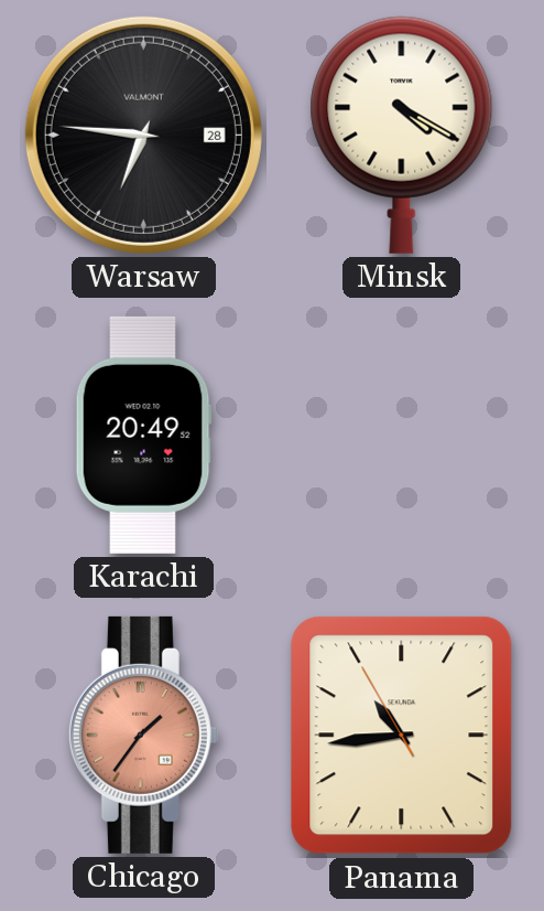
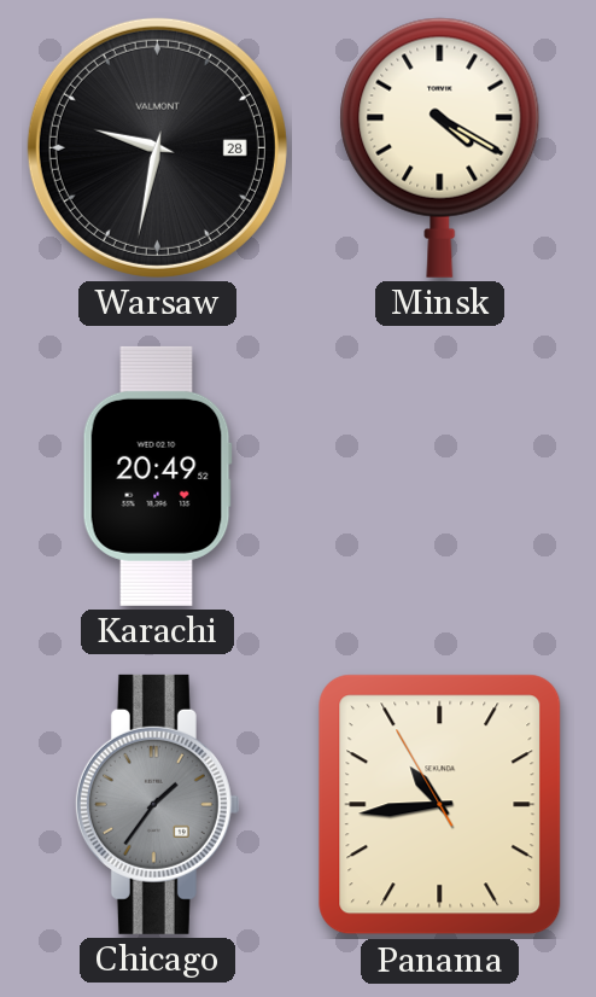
Warsaw: 6:46 -> 9:32
Chicago dial: salmon -> grey
